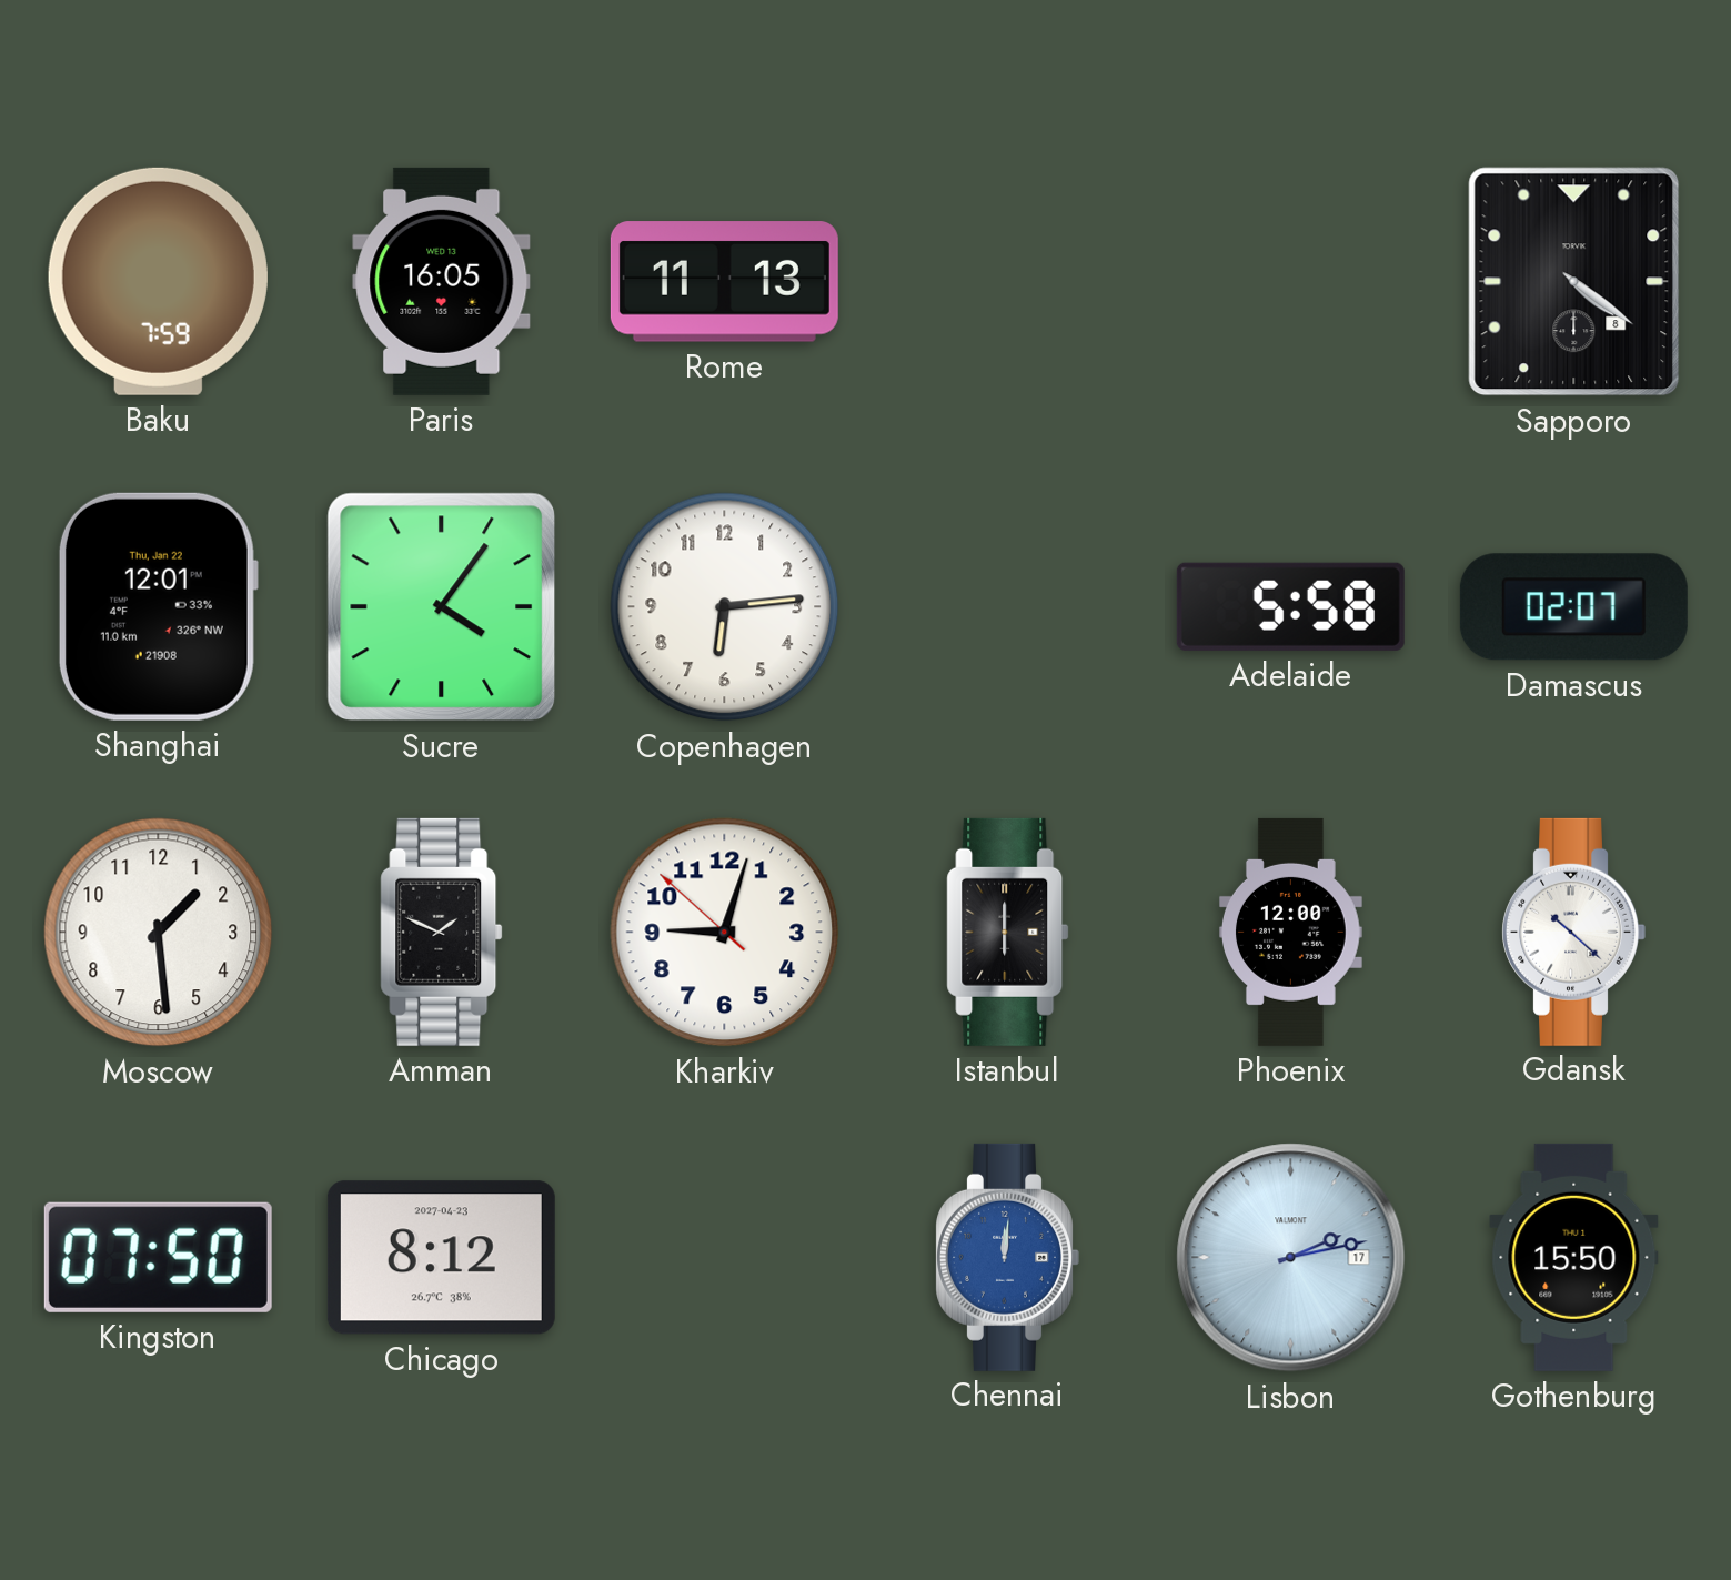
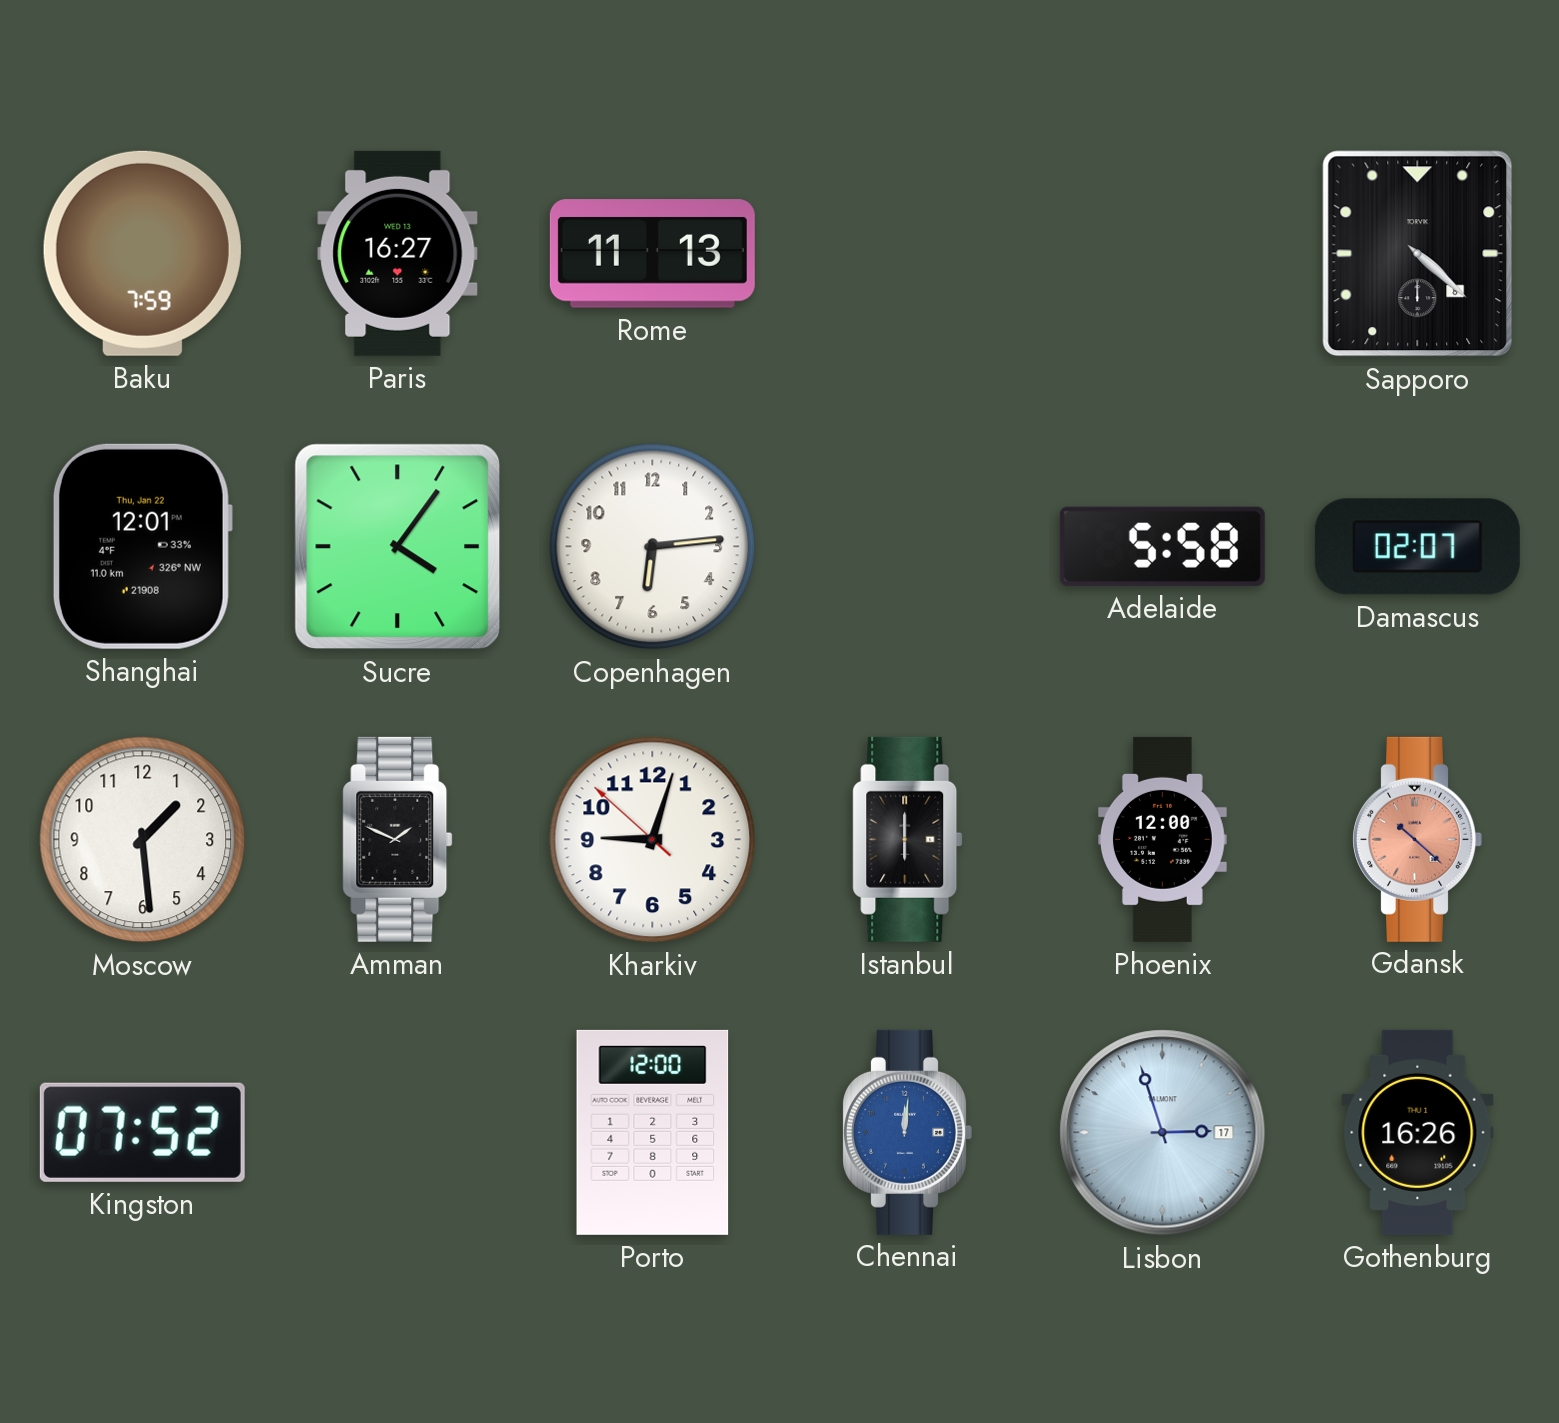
Paris: 16:05 -> 16:27
Sapporo: 4:21 -> 4:22
Gdansk dial: white -> salmon
Kingston: 07:50 -> 07:52
Chicago: 8:12 -> none
Porto: none -> 12:00
Lisbon: 2:13 -> 2:57
Gothenburg: 15:50 -> 16:26
